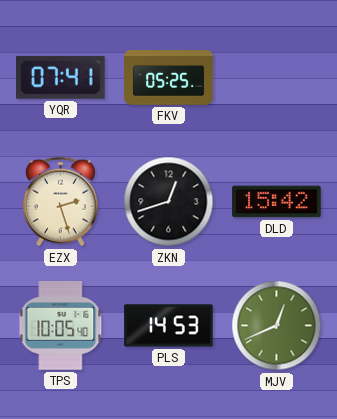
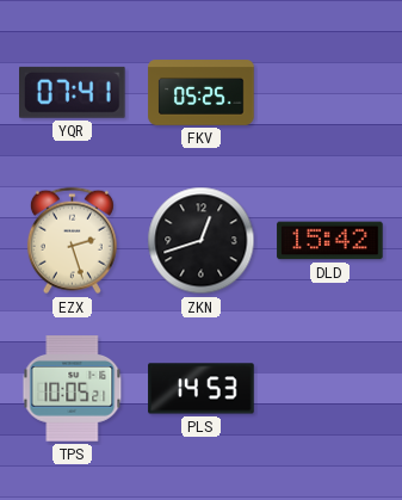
TPS: 10:05:40 -> 10:05:21
MJV: 12:41 -> none
